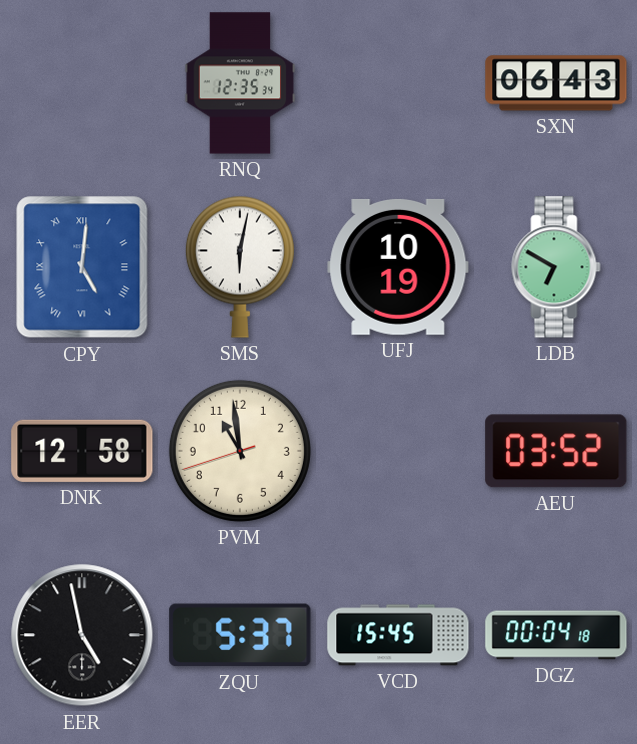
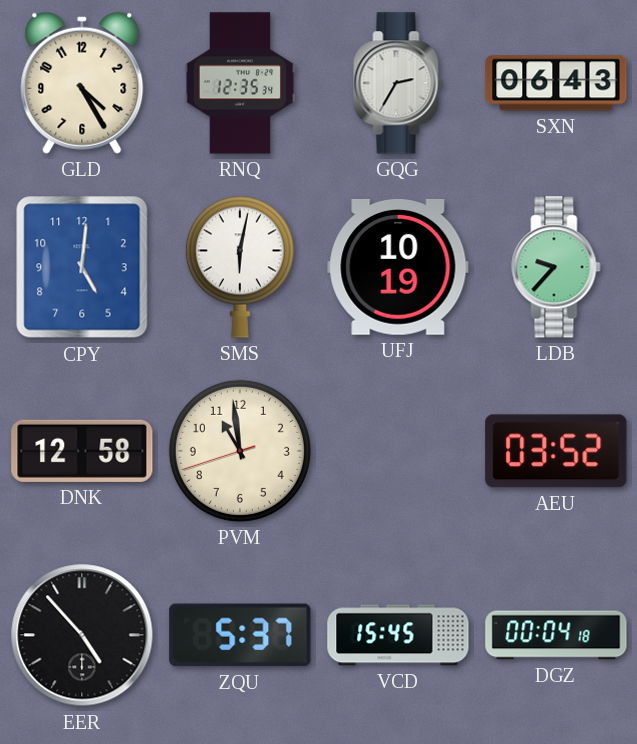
GLD: none -> 4:25
GQG: none -> 2:35
CPY numerals: Roman -> Arabic
LDB: 6:50 -> 9:37
EER: 4:58 -> 4:53
